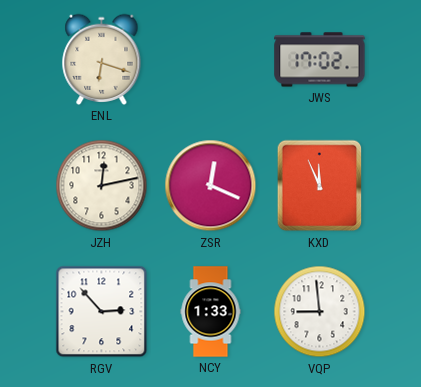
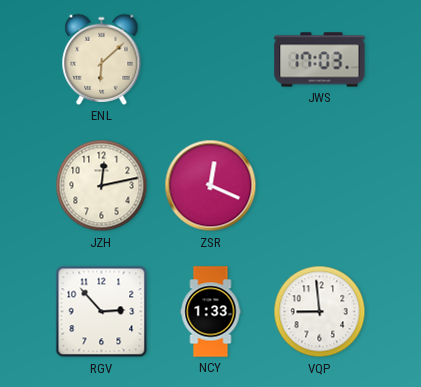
ENL: 6:18 -> 6:08
JWS: 17:02 -> 17:03
KXD: 11:56 -> none
